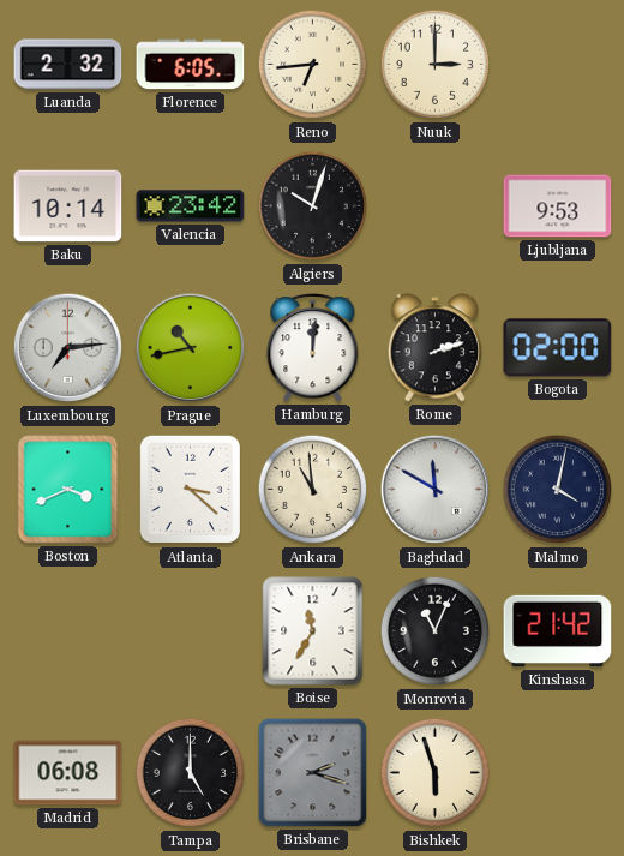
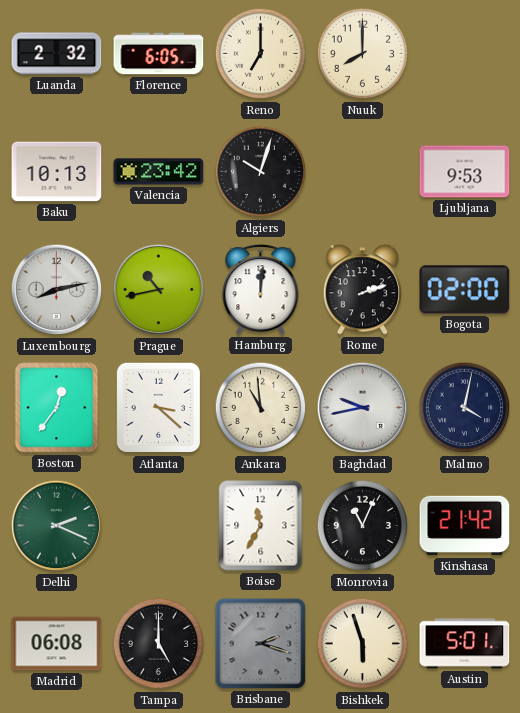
Reno: 6:44 -> 7:00
Nuuk: 3:00 -> 8:00
Baku: 10:14 -> 10:13
Luxembourg: 7:14 -> 8:13
Boston: 3:41 -> 12:36
Baghdad: 11:50 -> 9:43
Delhi: none -> 2:19
Austin: none -> 5:01
